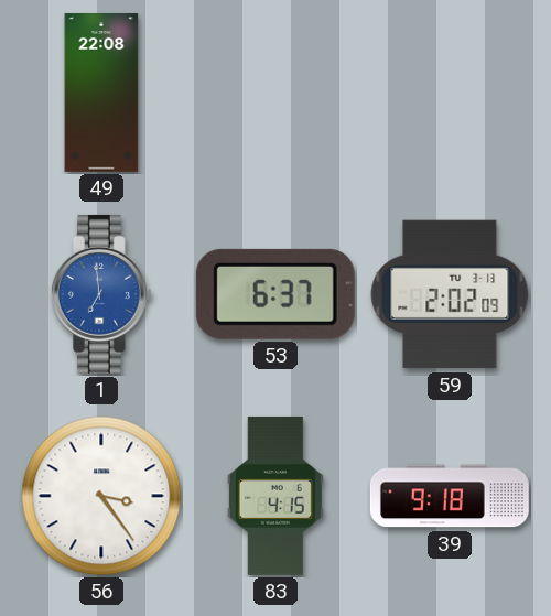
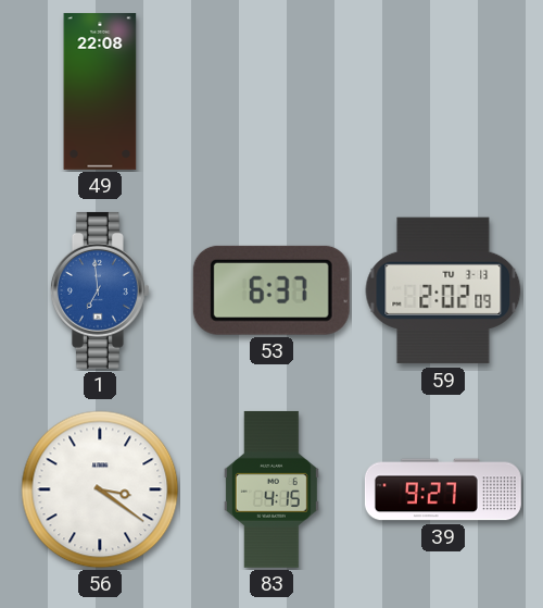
56: 3:24 -> 3:21
39: 9:18 -> 9:27
